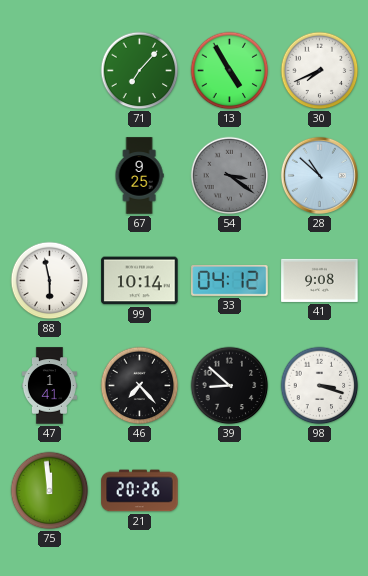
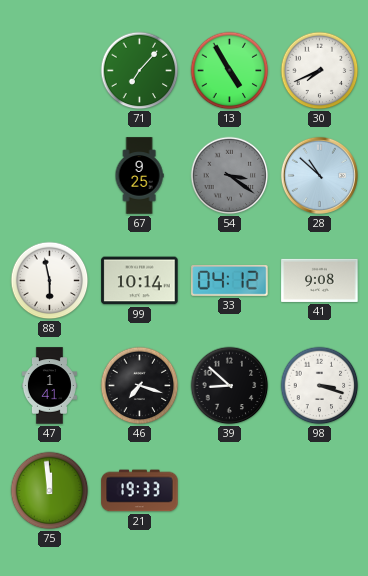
46: 7:23 -> 7:18
21: 20:26 -> 19:33
